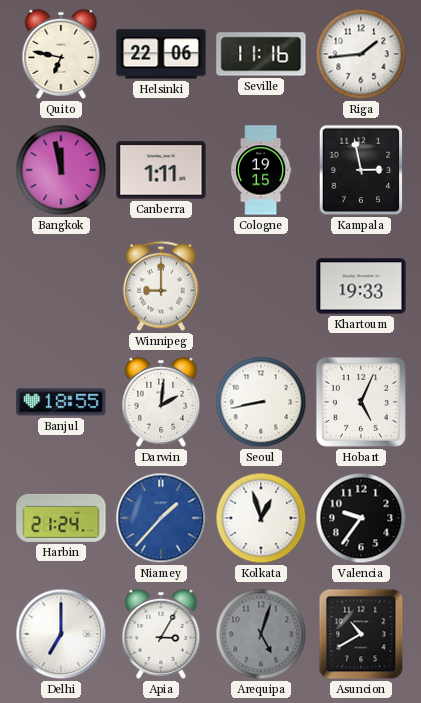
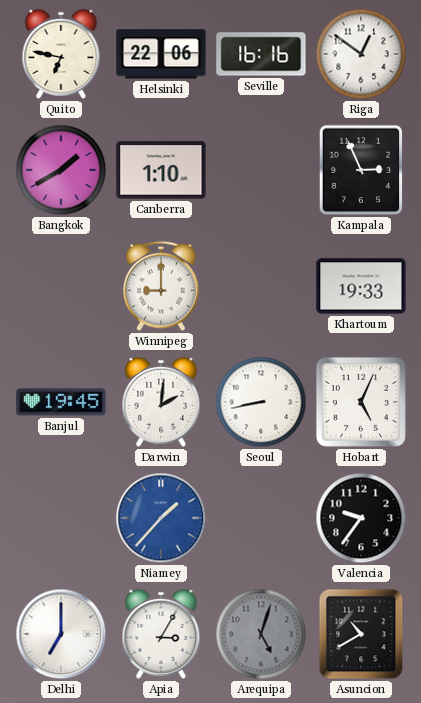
Seville: 11:16 -> 16:16
Riga: 1:44 -> 12:51
Bangkok: 11:58 -> 1:40
Canberra: 1:11 -> 1:10
Cologne: 19:15 -> none
Kampala: 2:58 -> 2:56
Banjul: 18:55 -> 19:45
Harbin: 21:24 -> none
Kolkata: 12:57 -> none
